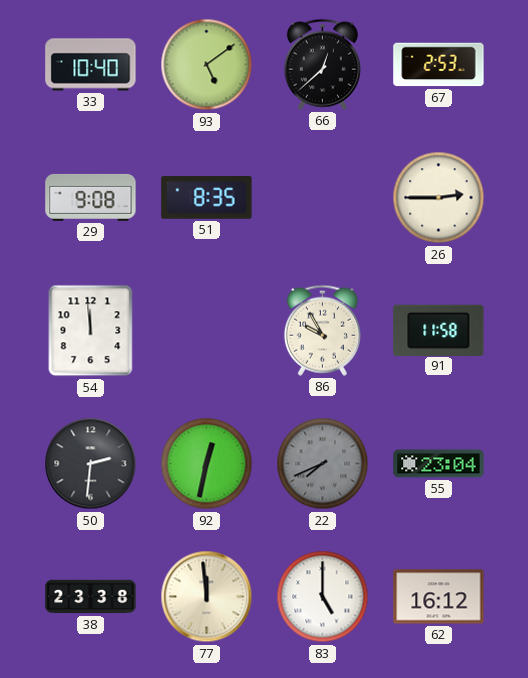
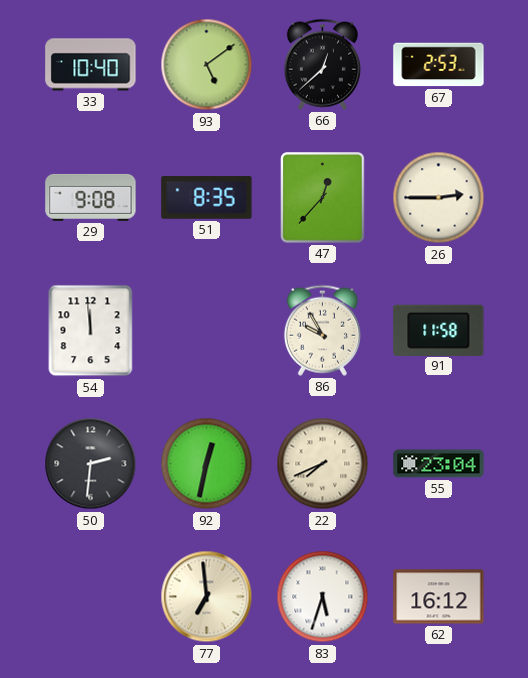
47: none -> 12:37
22 dial: grey -> cream
38: 23:38 -> none
77: 11:59 -> 6:59
83: 5:00 -> 5:33
